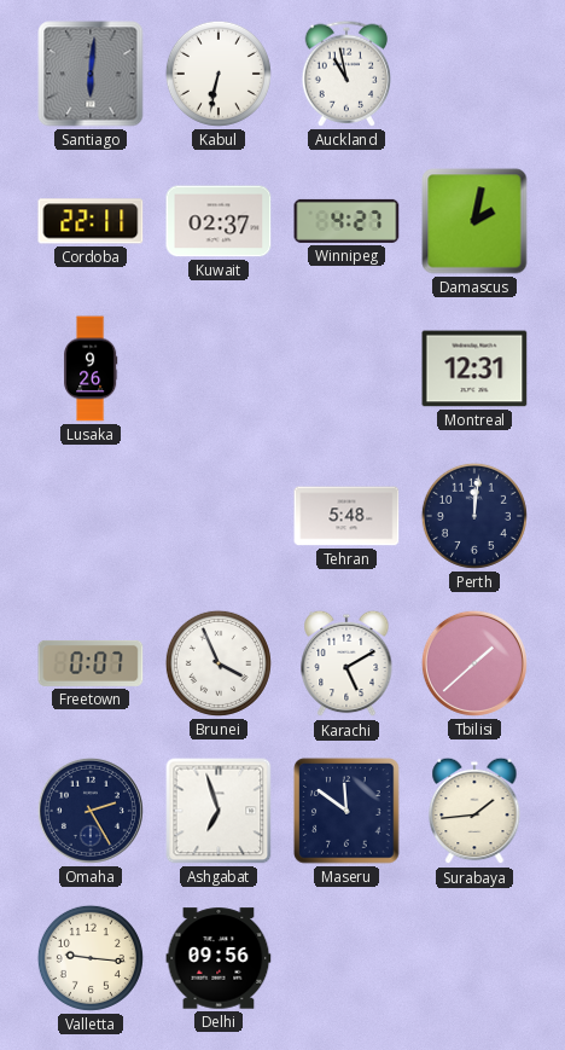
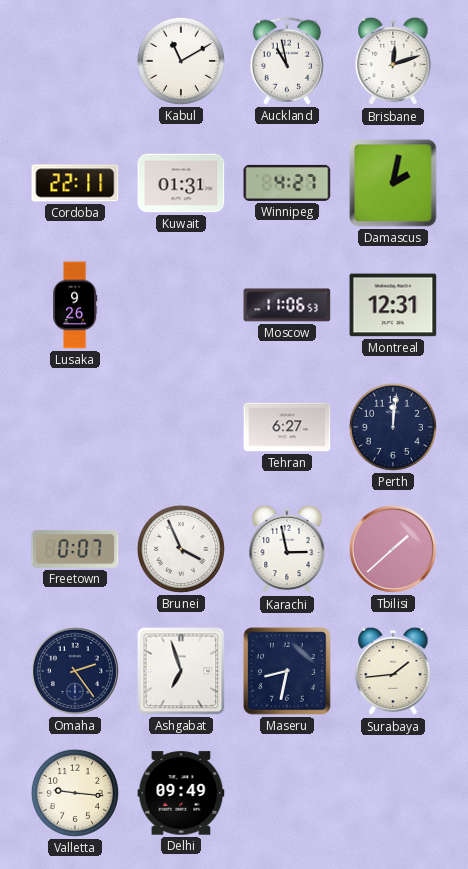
Santiago: 6:01 -> none
Kabul: 6:32 -> 11:10
Brisbane: none -> 12:12
Kuwait: 02:37 -> 01:31
Moscow: none -> 11:06
Tehran: 5:48 -> 6:27
Karachi: 5:10 -> 2:58
Omaha: 2:25 -> 2:24
Maseru: 11:51 -> 8:32
Delhi: 09:56 -> 09:49
